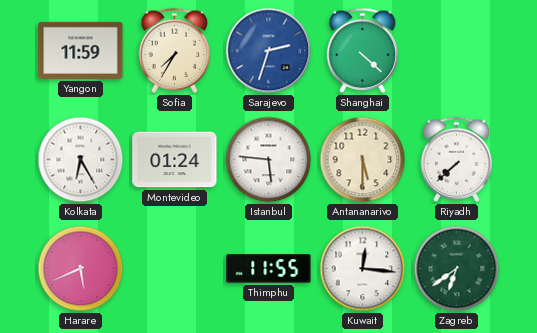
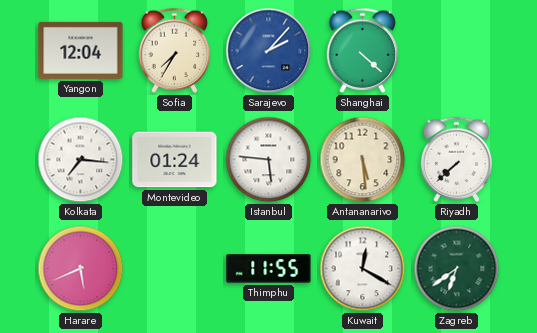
Yangon: 11:59 -> 12:04
Sarajevo: 2:33 -> 2:07
Kolkata: 6:25 -> 7:16
Antananarivo: 5:30 -> 5:29
Kuwait: 12:16 -> 12:20
